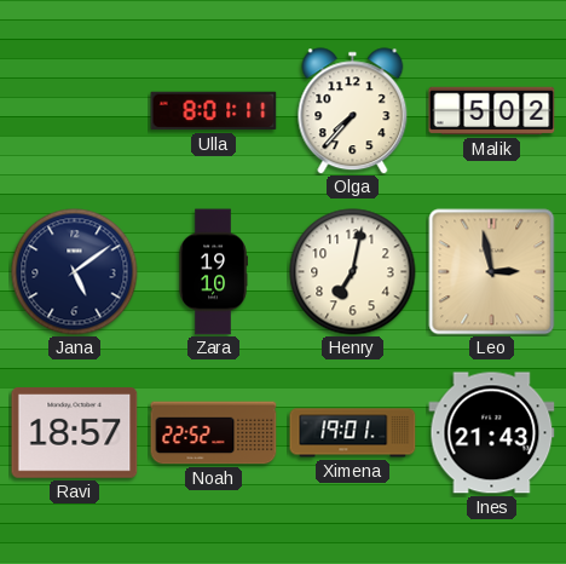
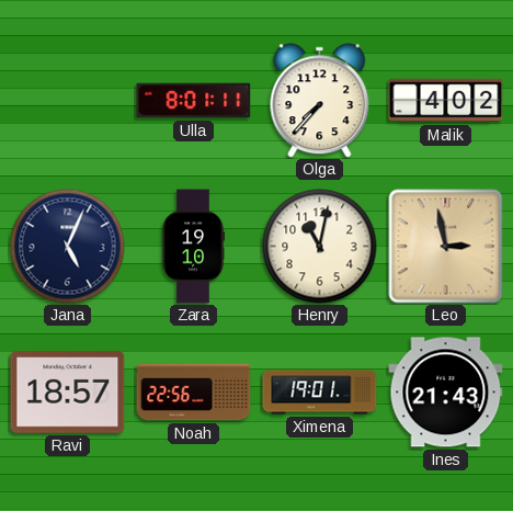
Malik: 5:02 -> 4:02
Jana: 5:09 -> 5:04
Henry: 7:02 -> 11:02
Noah: 22:52 -> 22:56
